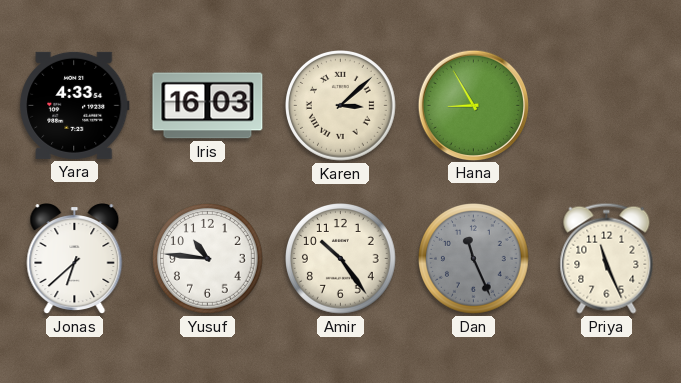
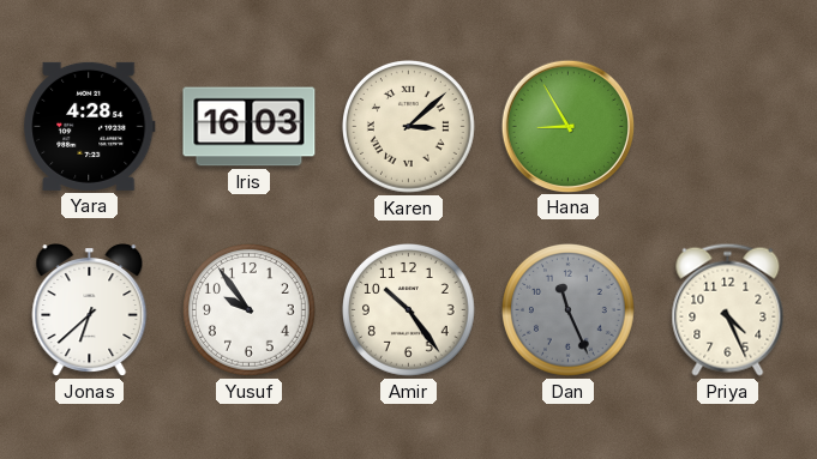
Yara: 4:33 -> 4:28
Yusuf: 10:46 -> 9:54
Priya: 11:26 -> 4:26
